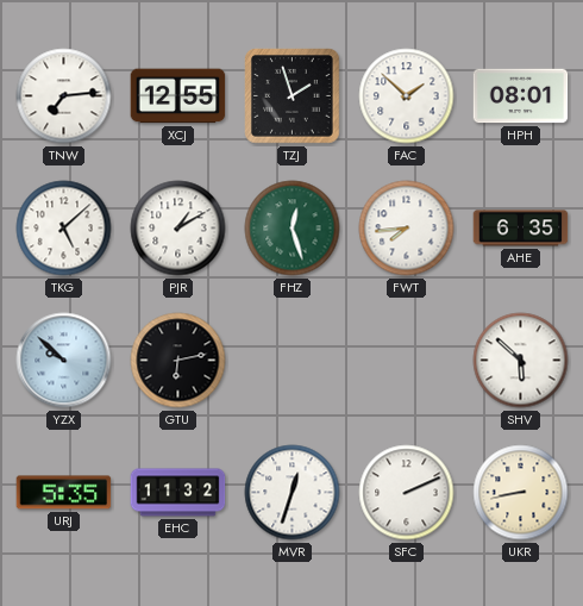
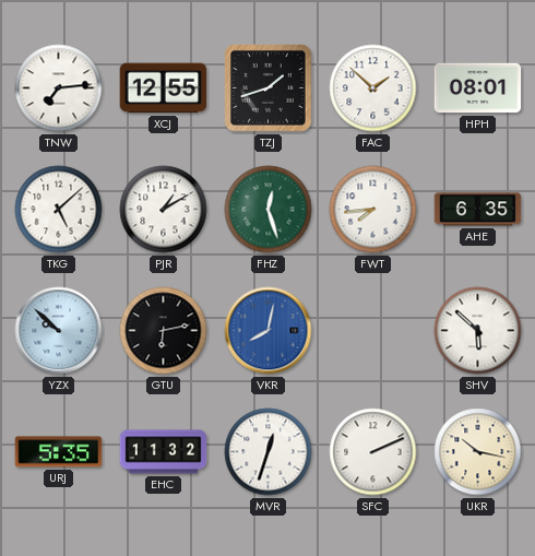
TZJ: 1:57 -> 1:42
VKR: none -> 8:02
UKR: 8:43 -> 10:17
